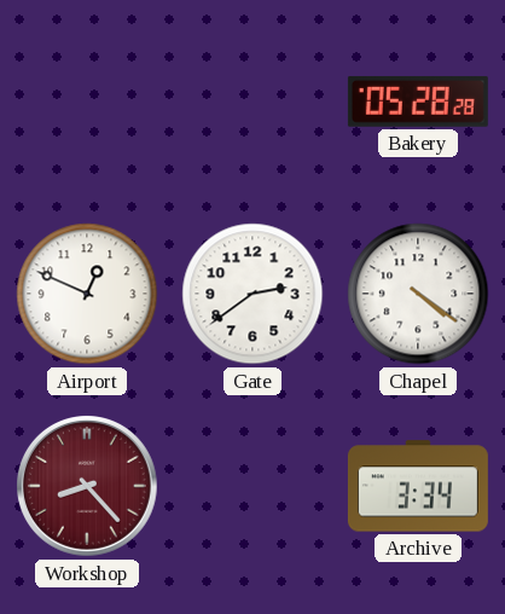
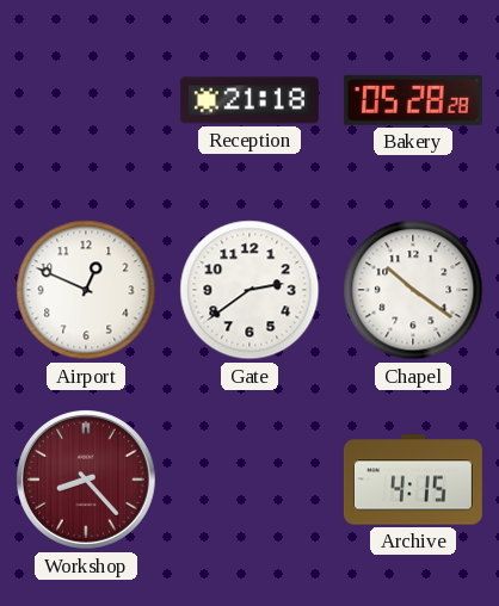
Reception: none -> 21:18
Chapel: 4:21 -> 10:21
Archive: 3:34 -> 4:15
